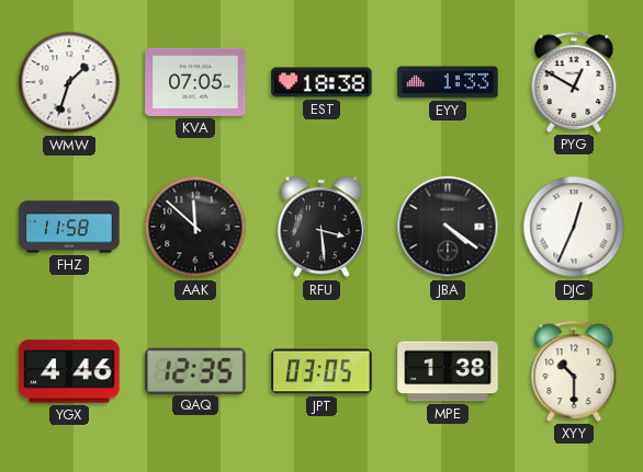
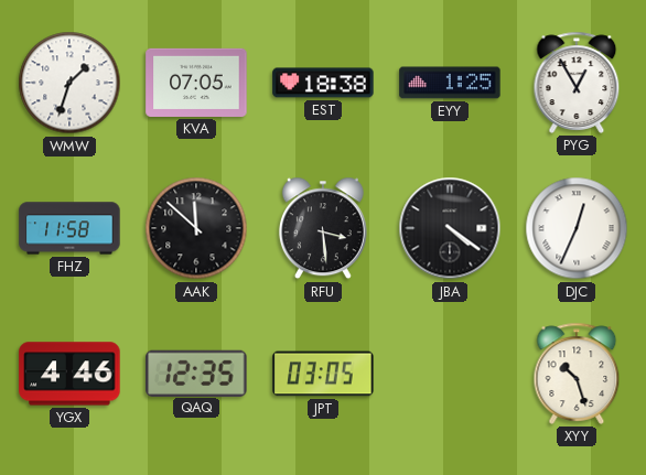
EYY: 1:33 -> 1:25
PYG: 12:50 -> 12:55
MPE: 1:38 -> none
XYY: 10:30 -> 10:27
